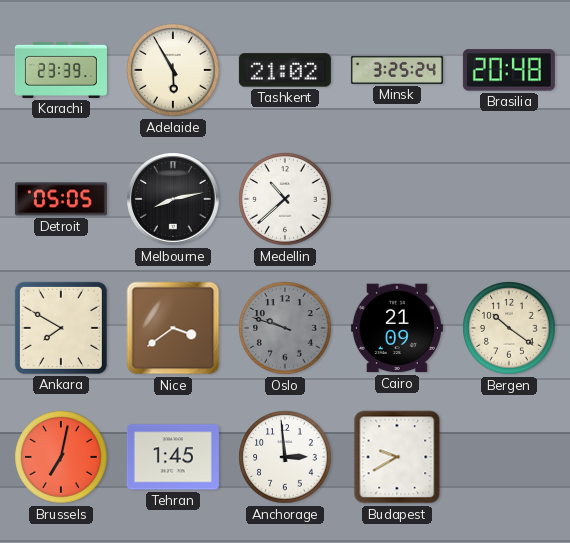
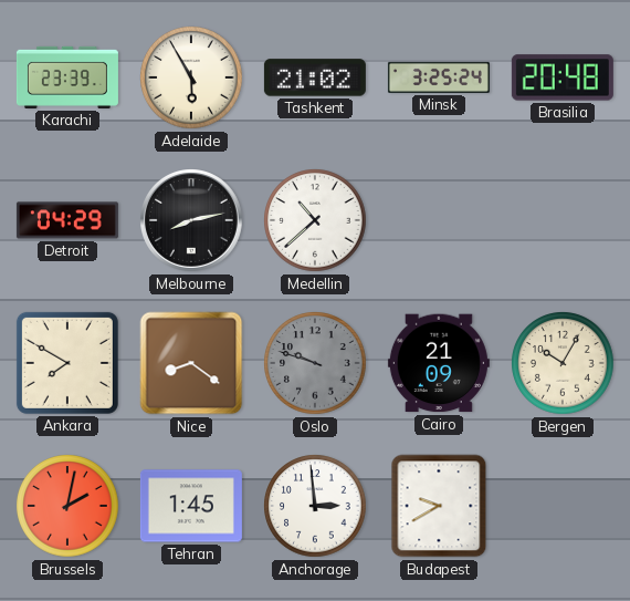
Detroit: 05:05 -> 04:29
Nice: 3:39 -> 8:21
Bergen: 10:21 -> 10:05
Brussels: 7:02 -> 2:02
